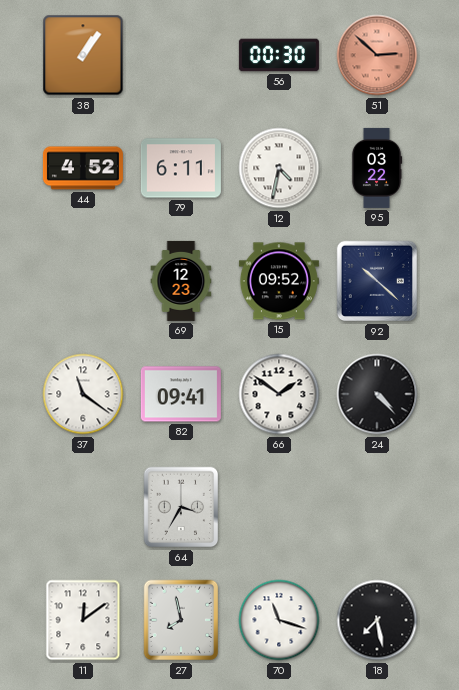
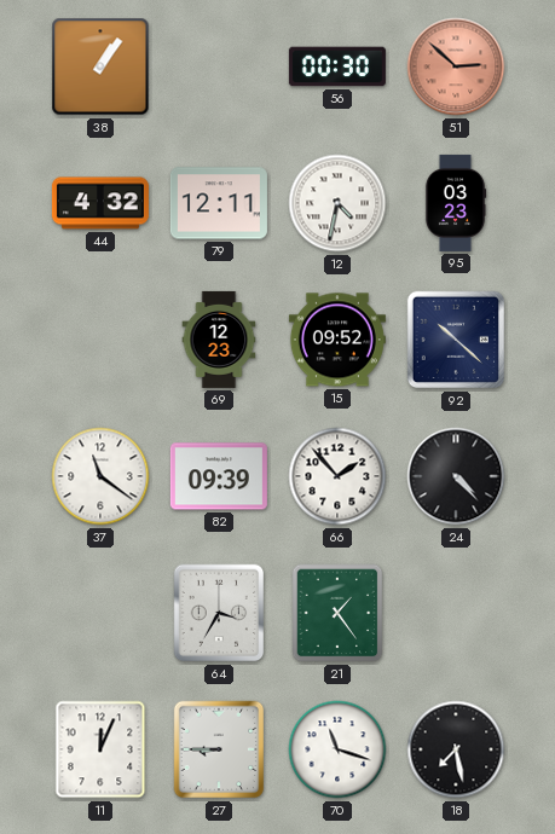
44: 4:52 -> 4:32
79: 6:11 -> 12:11
95: 03:22 -> 03:23
82: 09:41 -> 09:39
66: 1:51 -> 1:53
21: none -> 1:24
11: 12:09 -> 12:04
27: 7:58 -> 8:45
